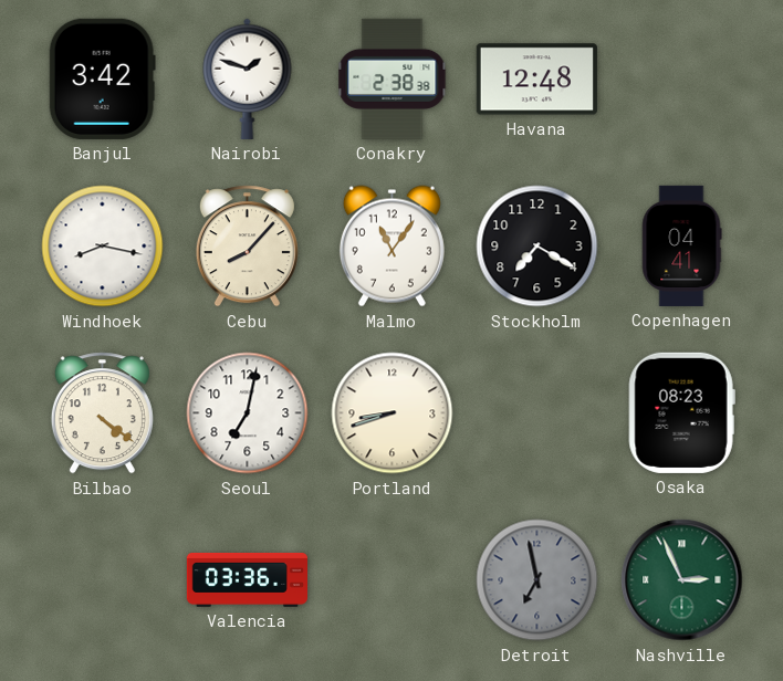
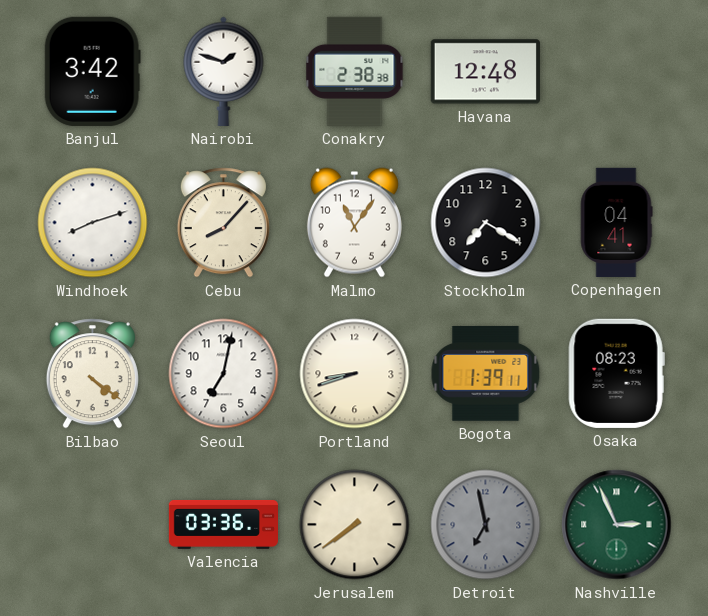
Windhoek: 8:17 -> 8:12
Bogota: none -> 1:39
Jerusalem: none -> 7:39
